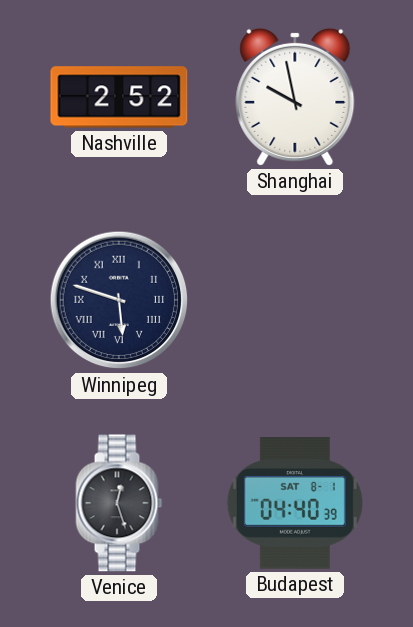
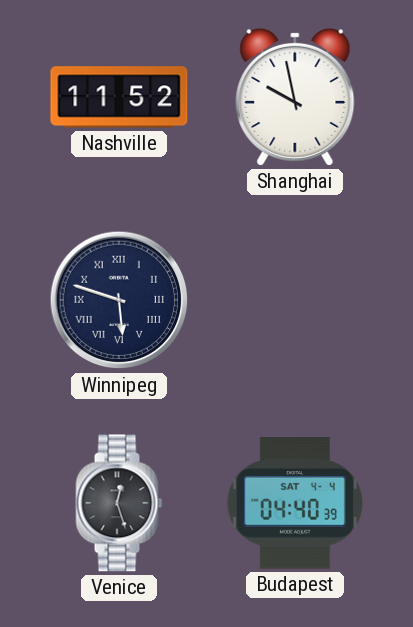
Nashville: 2:52 -> 11:52
Budapest date: SAT 8-1 -> SAT 4-4
